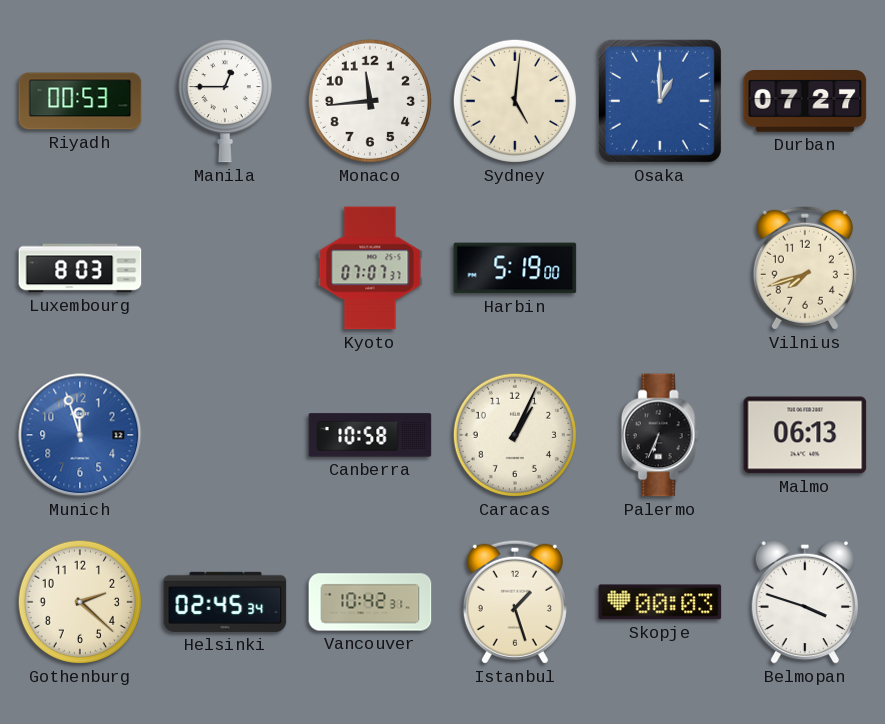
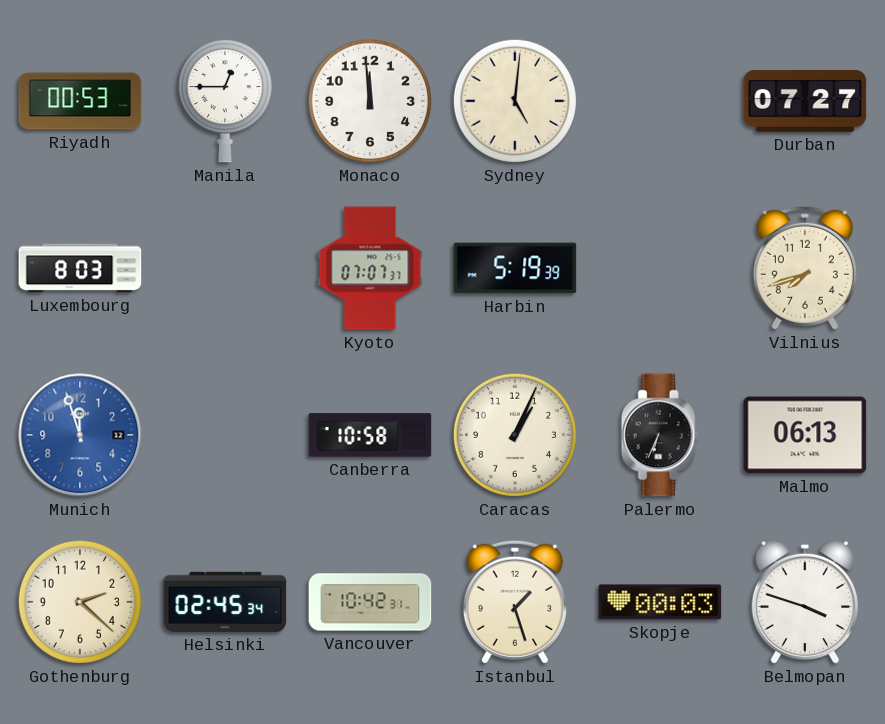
Monaco: 11:44 -> 11:59
Osaka: 1:00 -> none
Harbin: 5:19:00 -> 5:19:39
